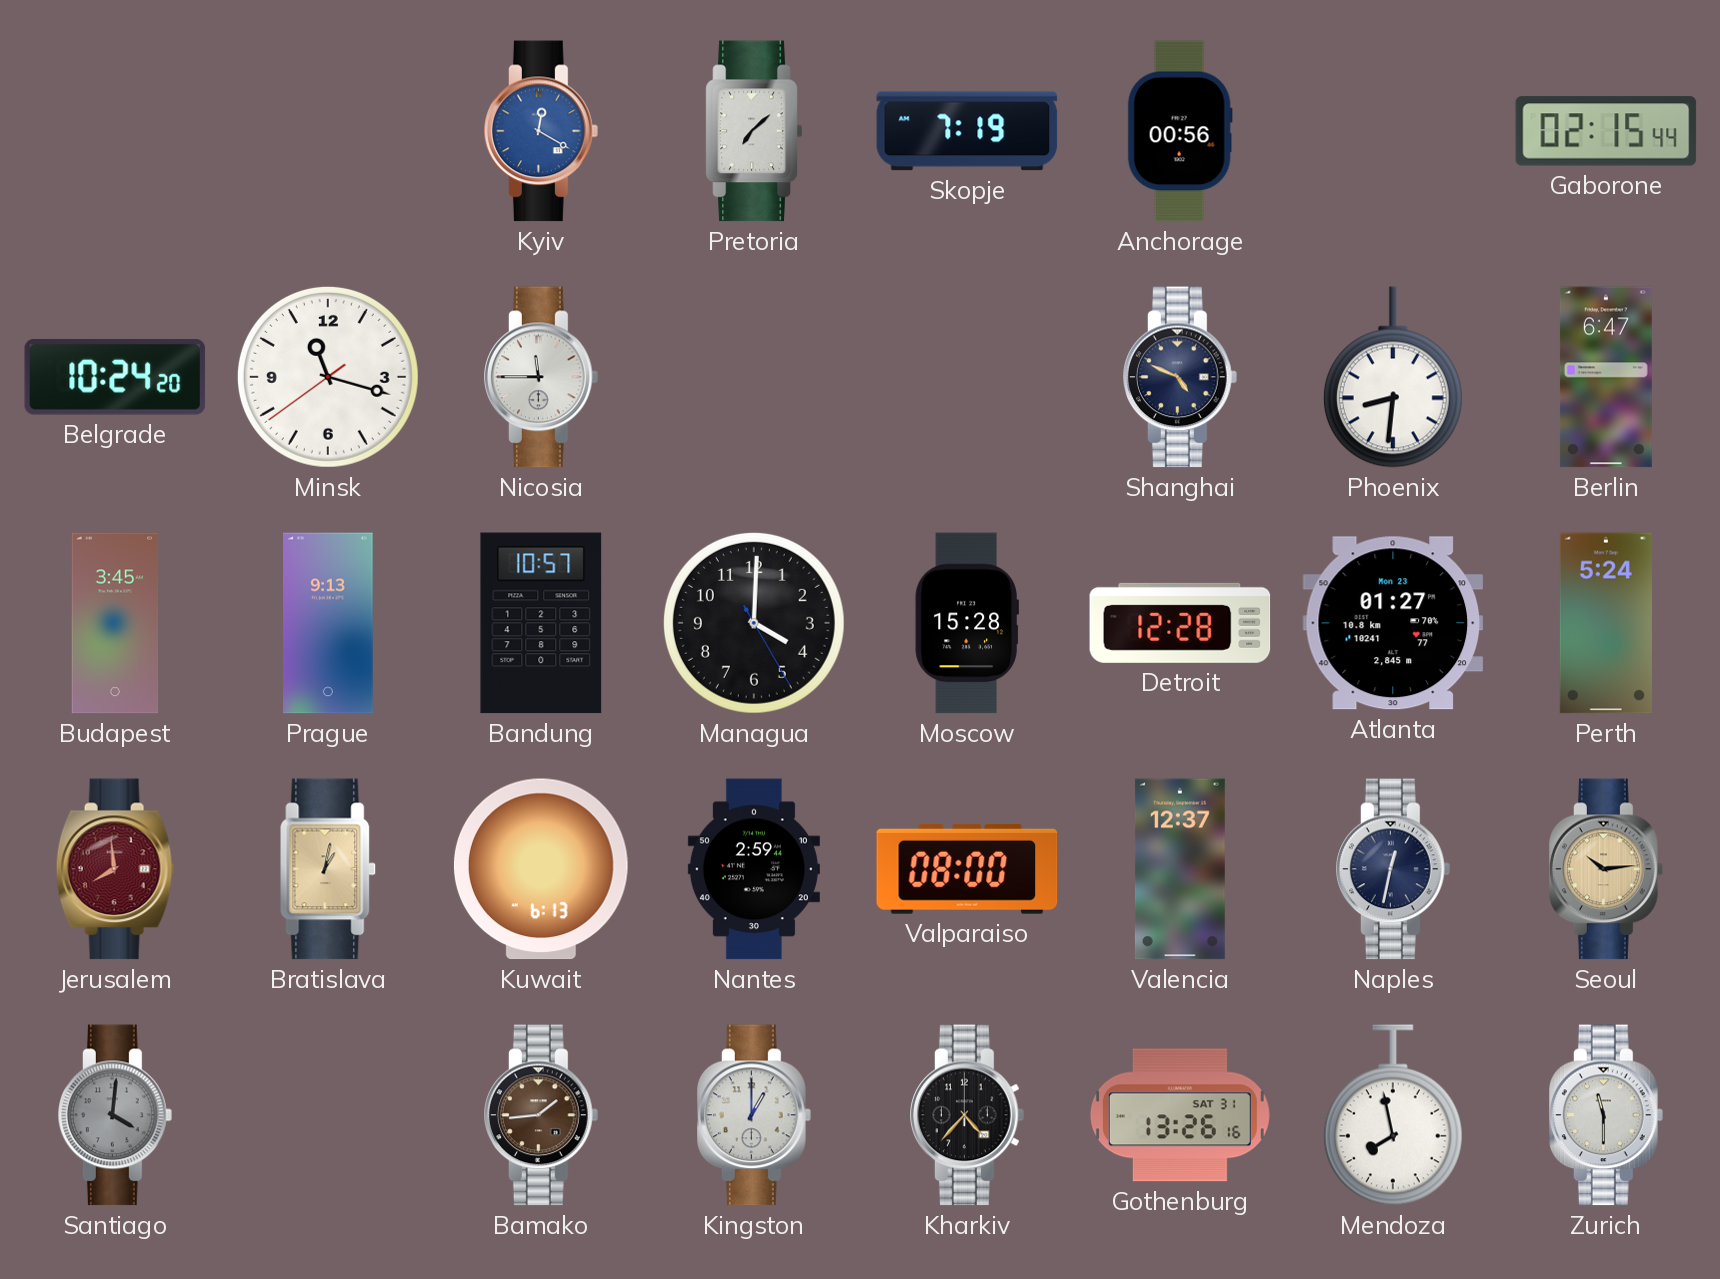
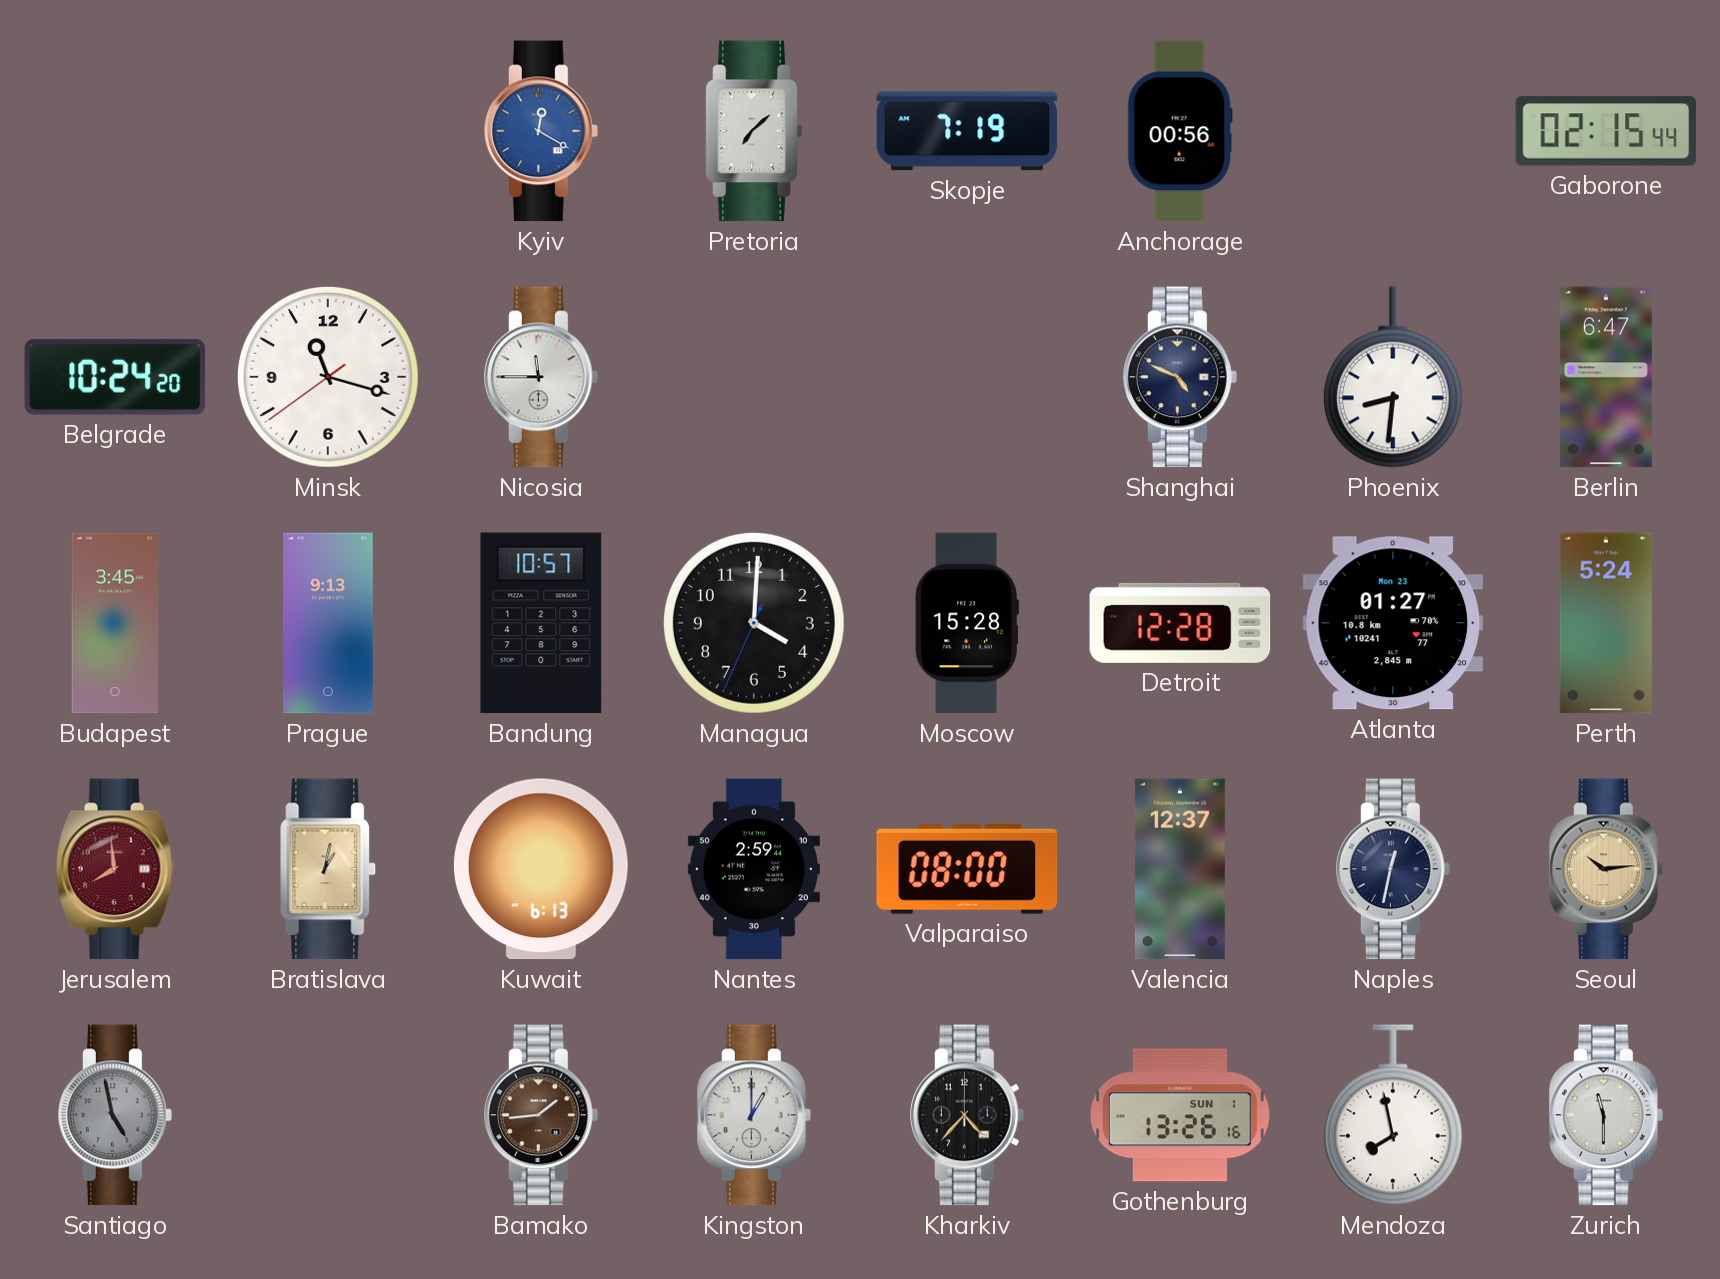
Managua: 4:00:25 -> 4:00:34
Santiago: 4:01 -> 4:58
Gothenburg date: SAT 31 -> SUN 1
